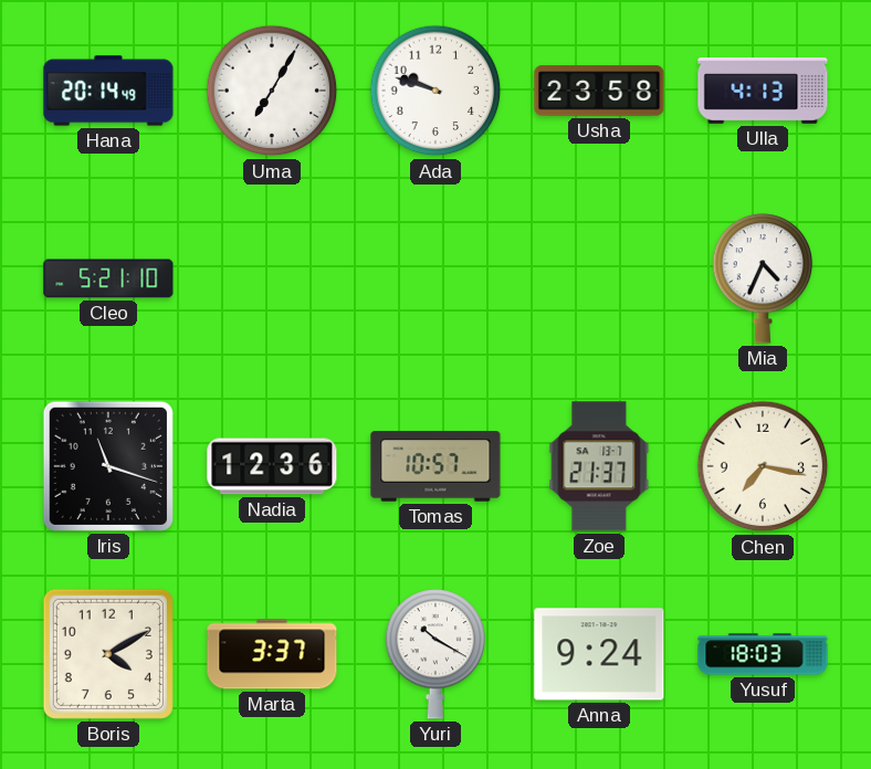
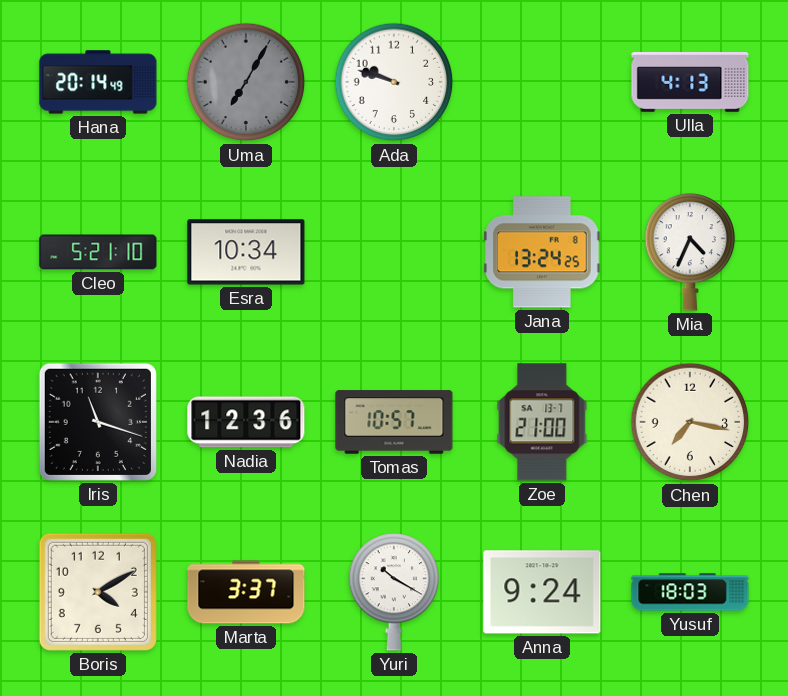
Uma dial: white -> grey
Usha: 23:58 -> none
Esra: none -> 10:34
Jana: none -> 13:24
Zoe: 21:37 -> 21:00
